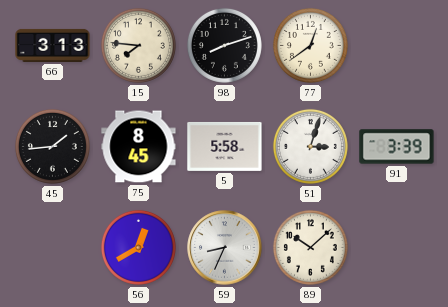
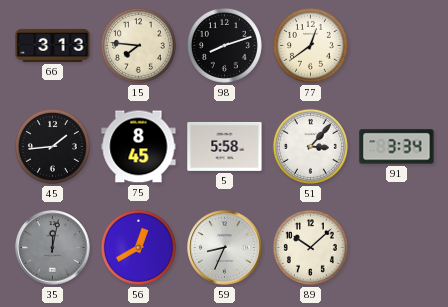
51: 3:03 -> 3:07
91: 3:39 -> 3:34
35: none -> 12:02
